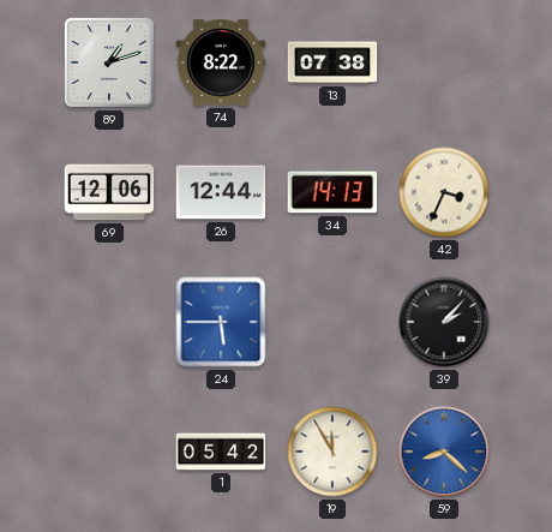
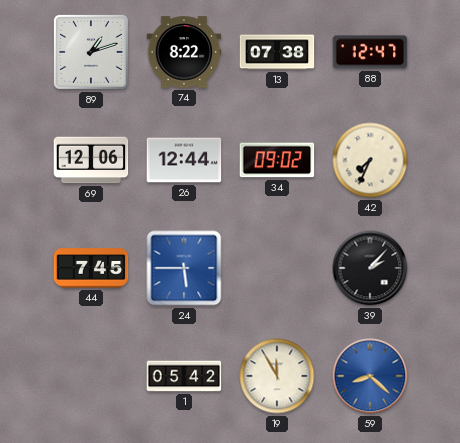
88: none -> 12:47
34: 14:13 -> 09:02
42: 3:34 -> 7:34
44: none -> 7:45
